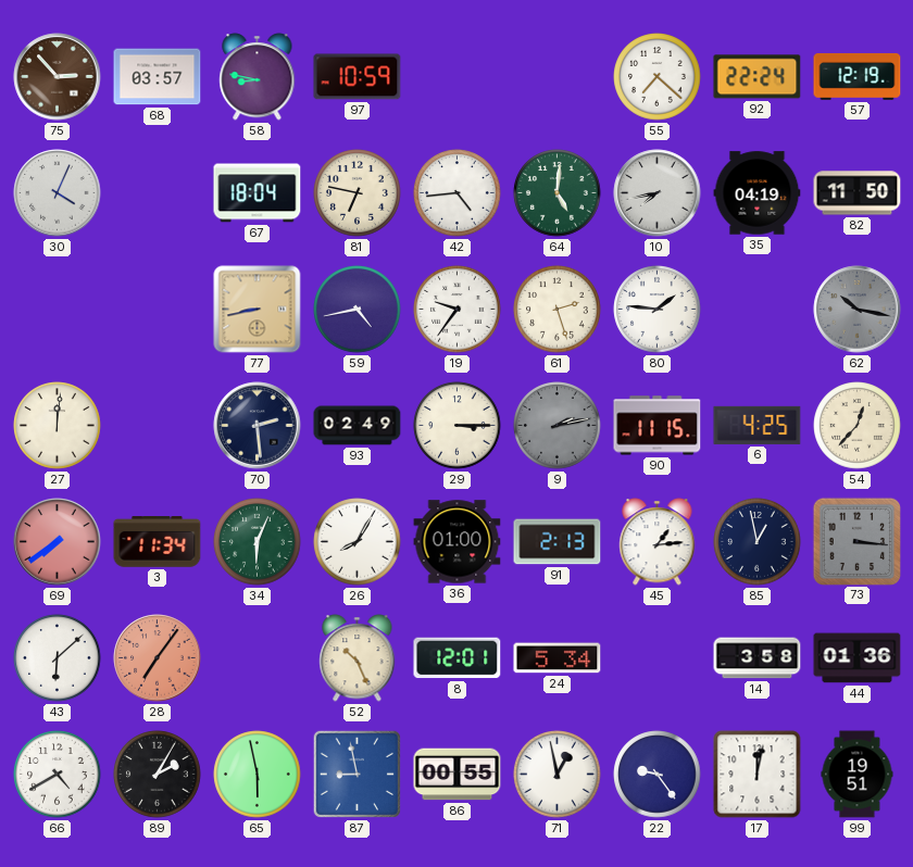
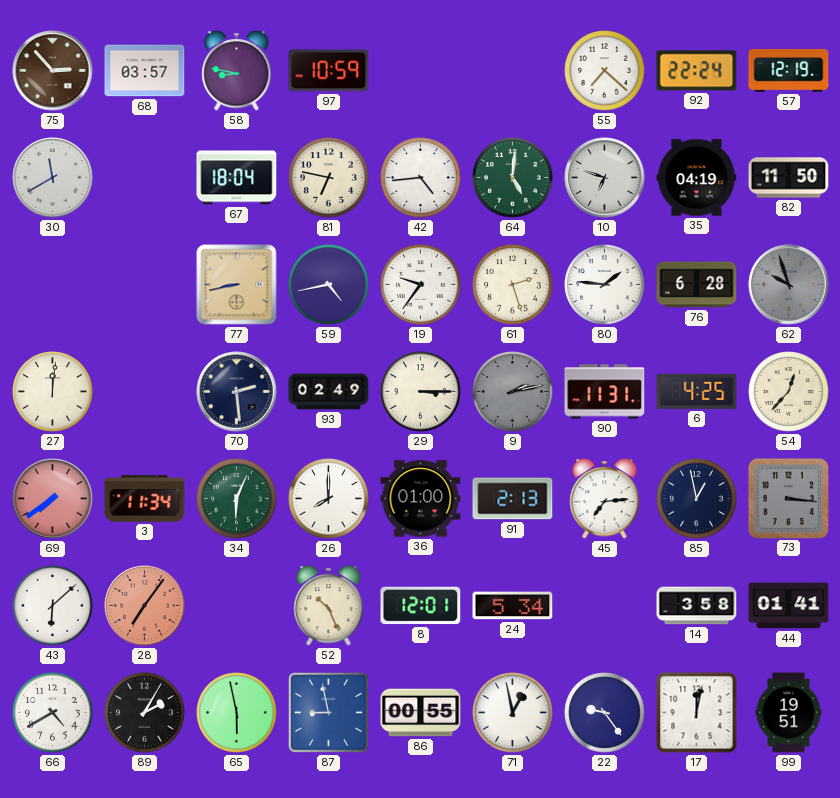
30: 4:04 -> 11:40
10: 7:43 -> 6:48
76: none -> 6:28
62: 10:17 -> 9:57
90: 11:15 -> 11:31
26: 8:05 -> 8:00
45: 1:14 -> 7:14
44: 01:36 -> 01:41
